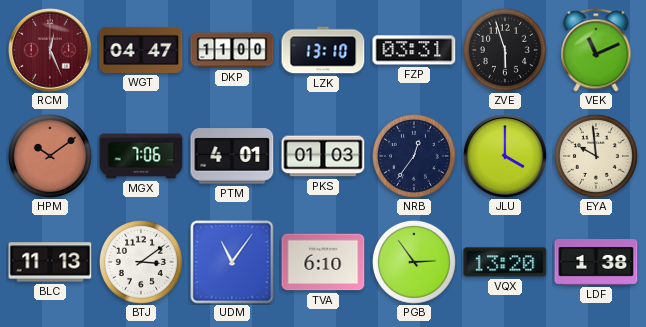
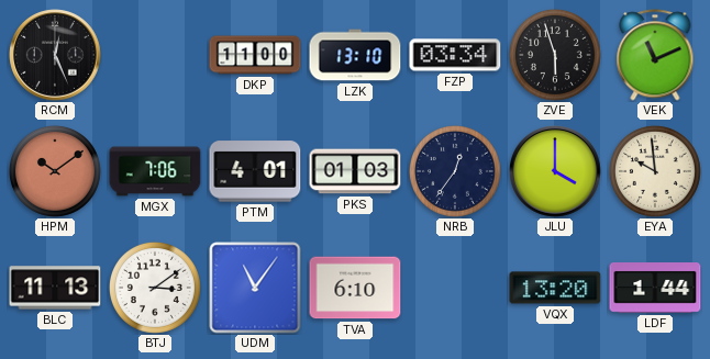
RCM dial: burgundy -> black
WGT: 04:47 -> none
FZP: 03:31 -> 03:34
PGB: 2:54 -> none
LDF: 1:38 -> 1:44
